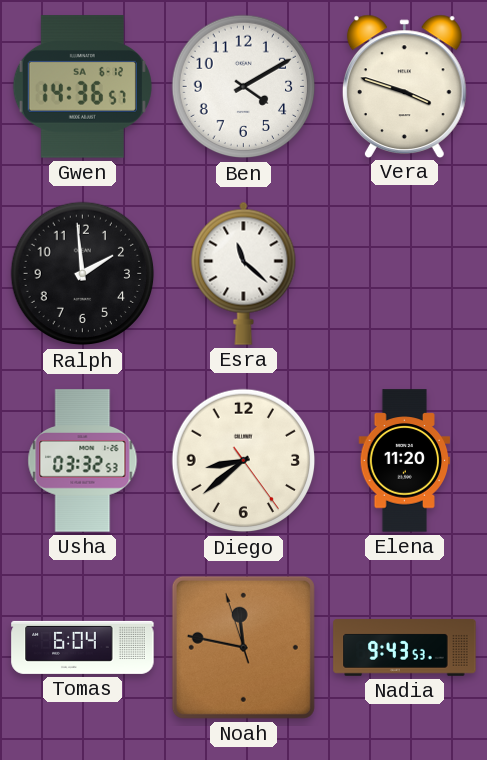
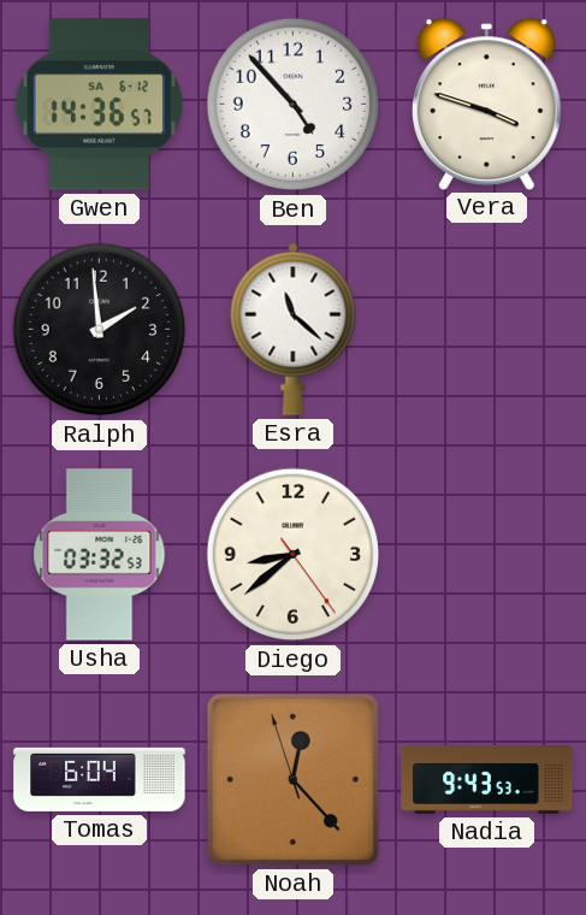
Ben: 4:10 -> 4:53
Elena: 11:20 -> none
Noah: 11:46 -> 12:22
